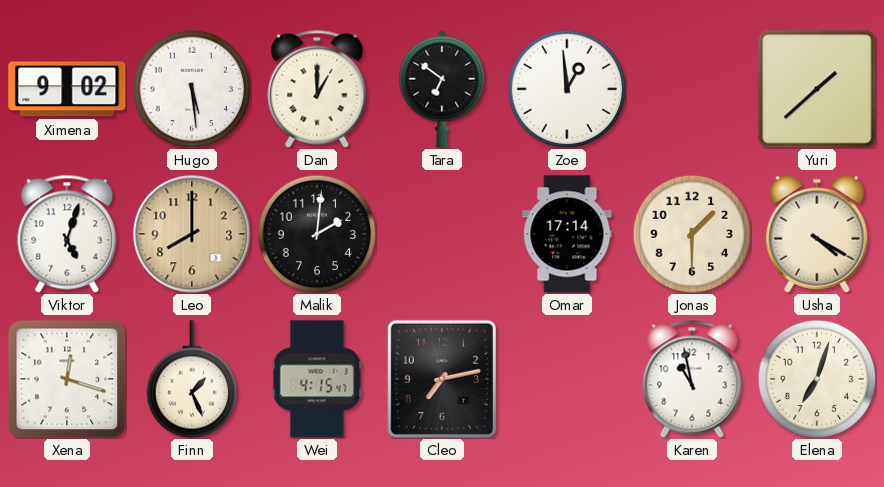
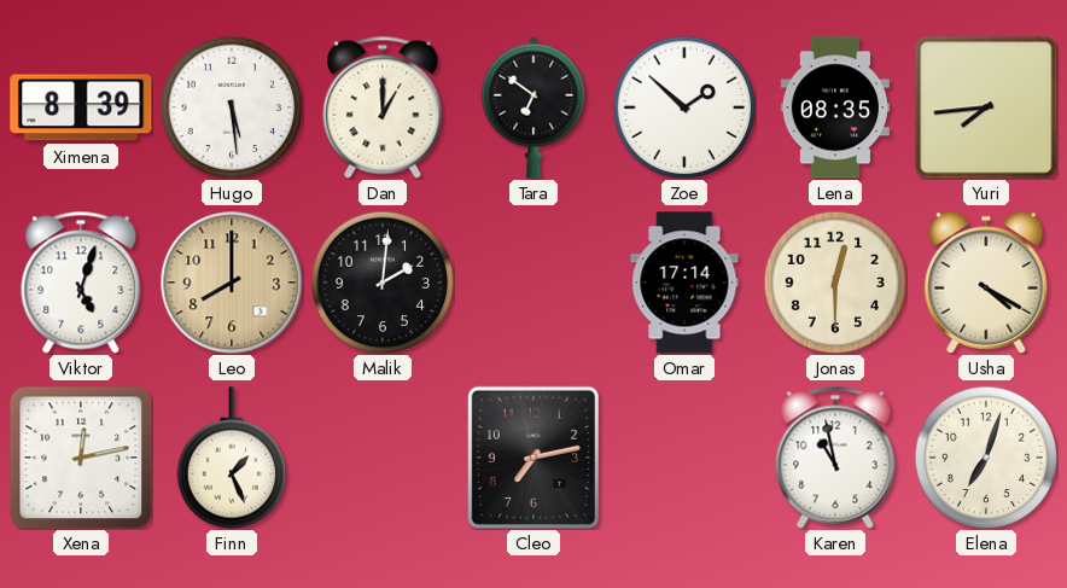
Ximena: 9:02 -> 8:39
Zoe: 12:59 -> 1:52
Lena: none -> 08:35
Yuri: 1:38 -> 7:44
Jonas: 1:30 -> 12:30
Xena: 12:18 -> 12:13
Wei: 4:15 -> none
